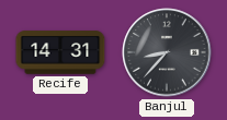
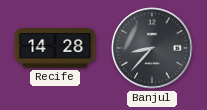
Recife: 14:31 -> 14:28
